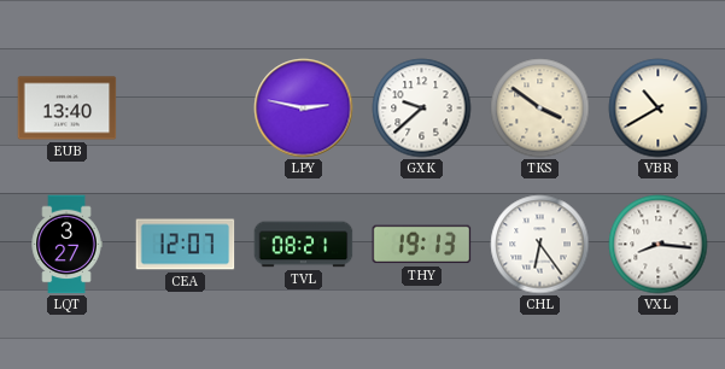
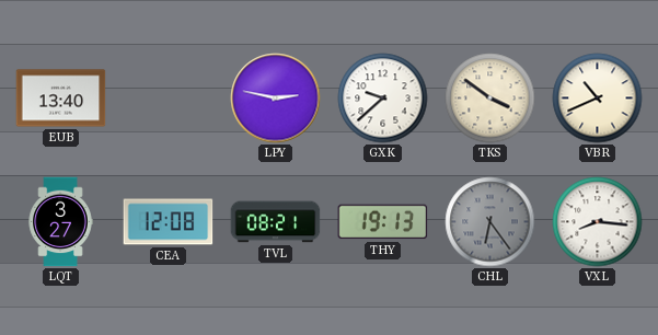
VBR: 10:40 -> 10:41
CEA: 12:07 -> 12:08
CHL dial: white -> grey
